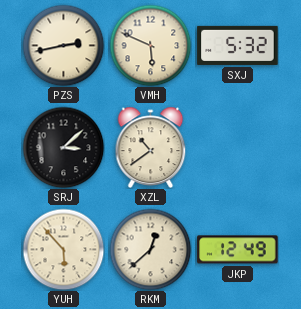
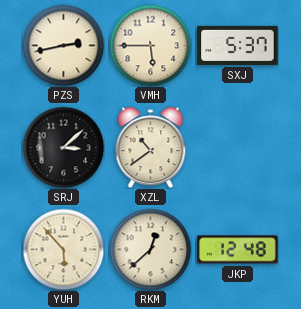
VMH: 5:49 -> 5:45
SXJ: 5:32 -> 5:37
JKP: 12:49 -> 12:48
